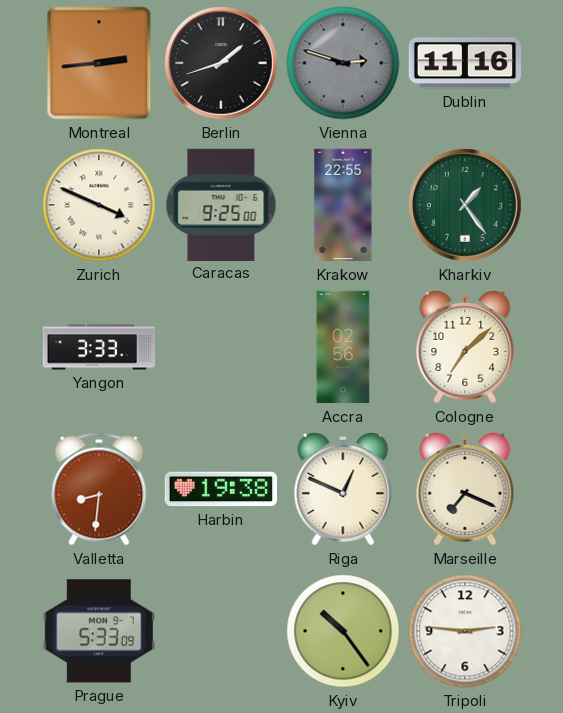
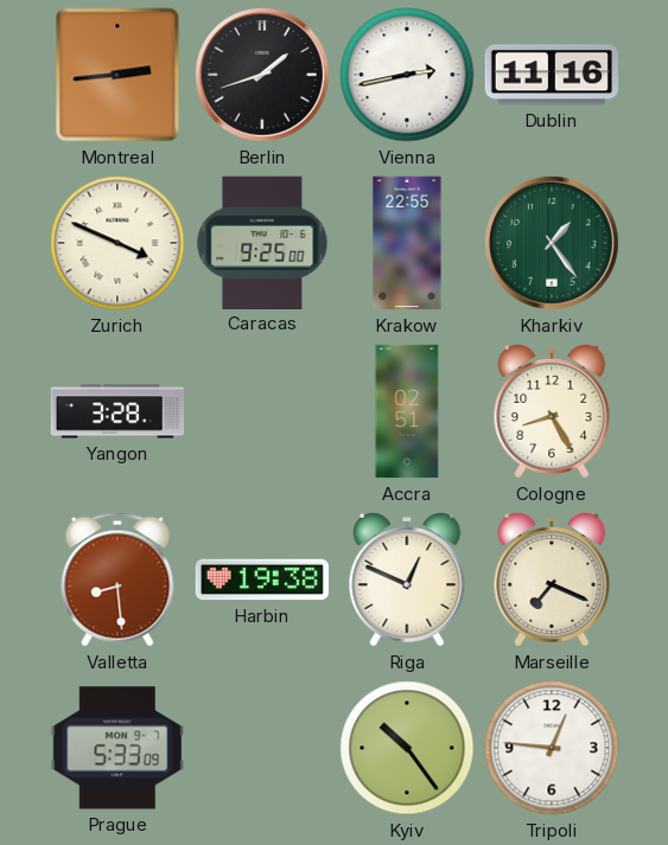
Vienna: 2:48 -> 2:43
Vienna dial: grey -> white
Yangon: 3:33 -> 3:28
Accra: 02:56 -> 02:51
Cologne: 7:08 -> 8:25
Valletta: 8:31 -> 8:29
Tripoli: 2:46 -> 12:46
